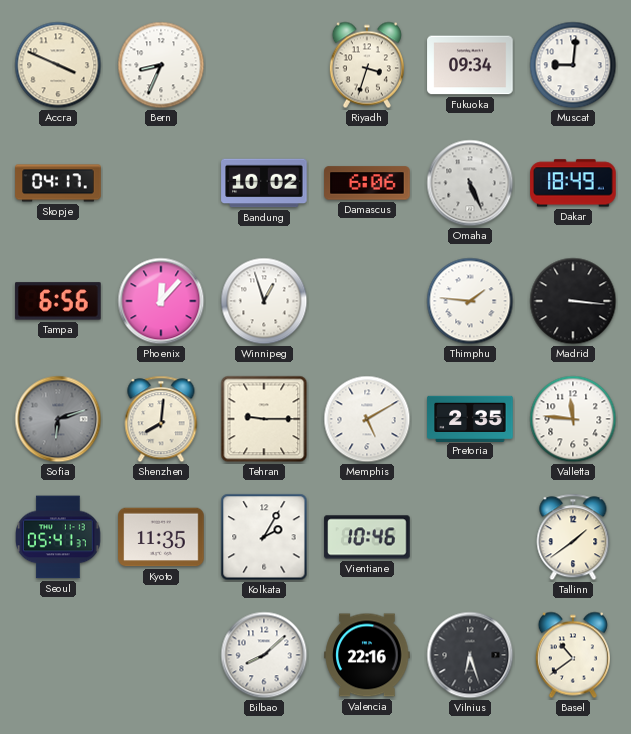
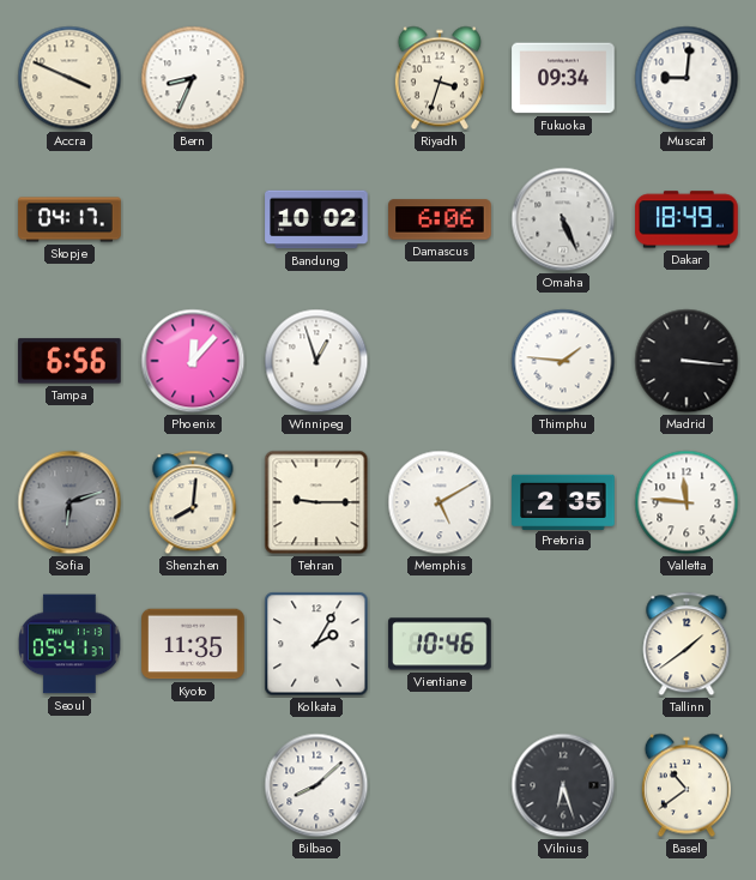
Valencia: 22:16 -> none
